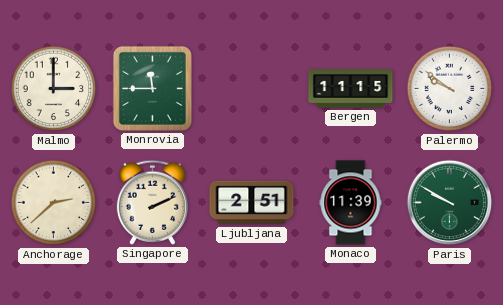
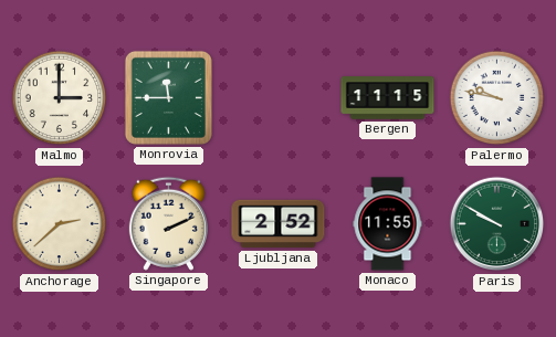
Palermo: 9:51 -> 9:47
Ljubljana: 2:51 -> 2:52
Monaco: 11:39 -> 11:55
